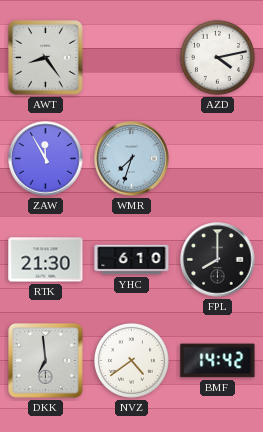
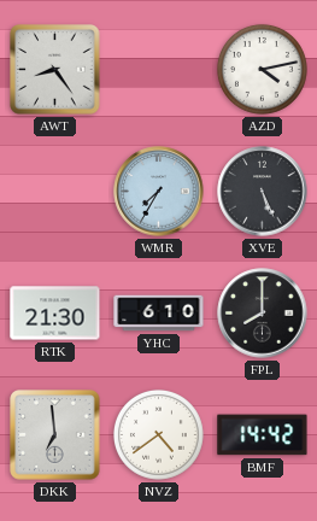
ZAW: 11:55 -> none
WMR: 7:33 -> 7:35
XVE: none -> 5:26
